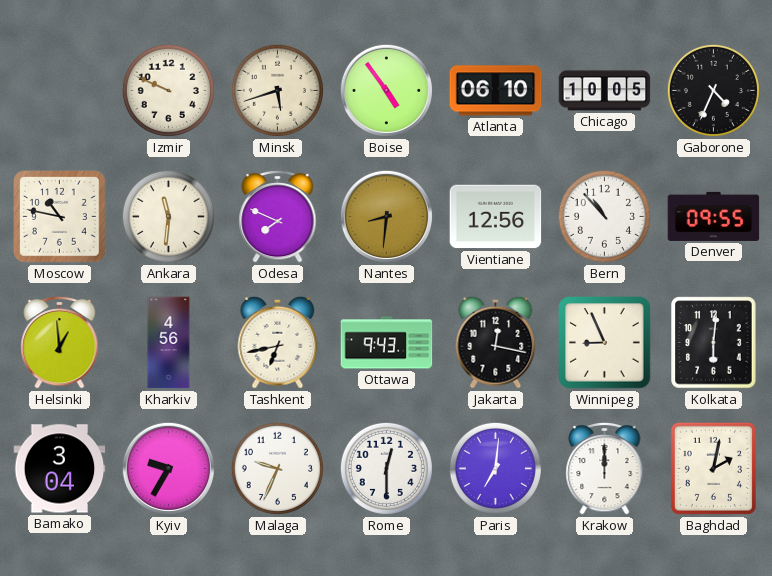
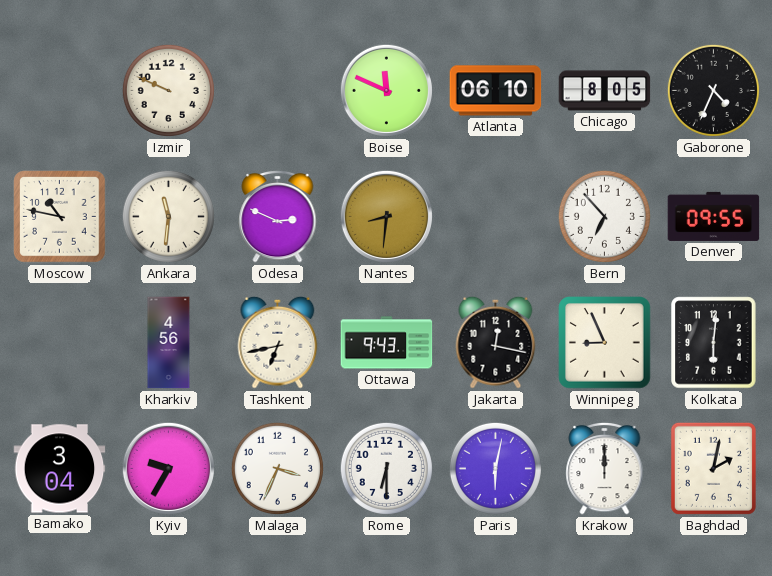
Minsk: 5:42 -> none
Boise: 4:54 -> 11:49
Chicago: 10:05 -> 8:05
Odesa: 7:49 -> 2:49
Vientiane: 12:56 -> none
Bern: 10:53 -> 6:53
Helsinki: 12:59 -> none
Malaga: 9:34 -> 3:34
Rome: 12:30 -> 6:30
Paris: 7:01 -> 6:02
